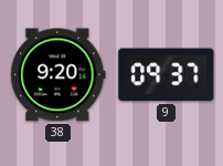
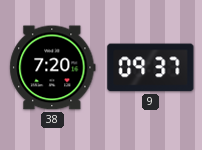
38: 9:20 -> 7:20
